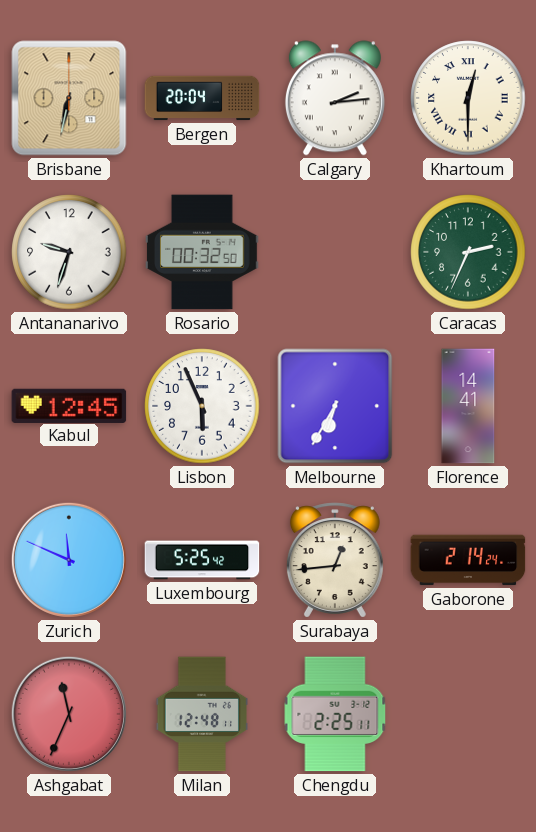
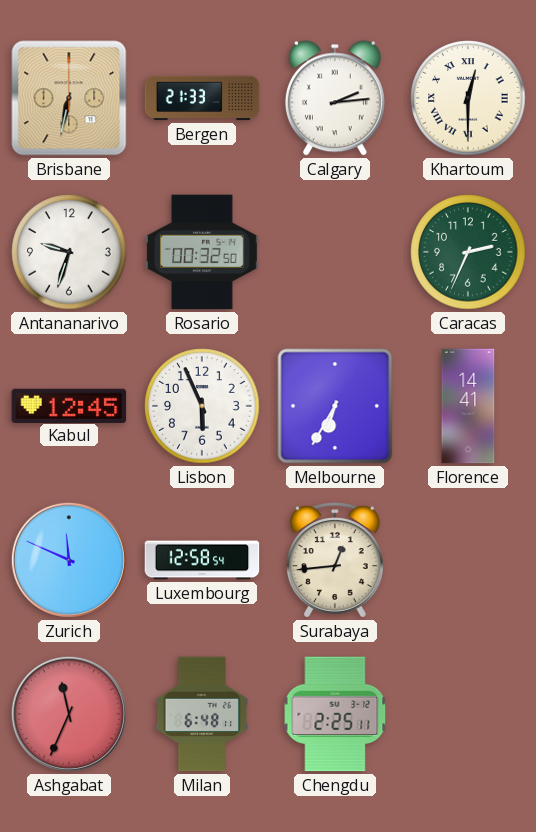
Bergen: 20:04 -> 21:33
Luxembourg: 5:25 -> 12:58
Gaborone: 2:14 -> none
Milan: 12:48 -> 6:48
